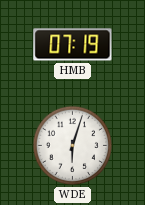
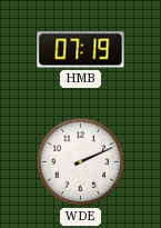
WDE: 6:03 -> 2:11
